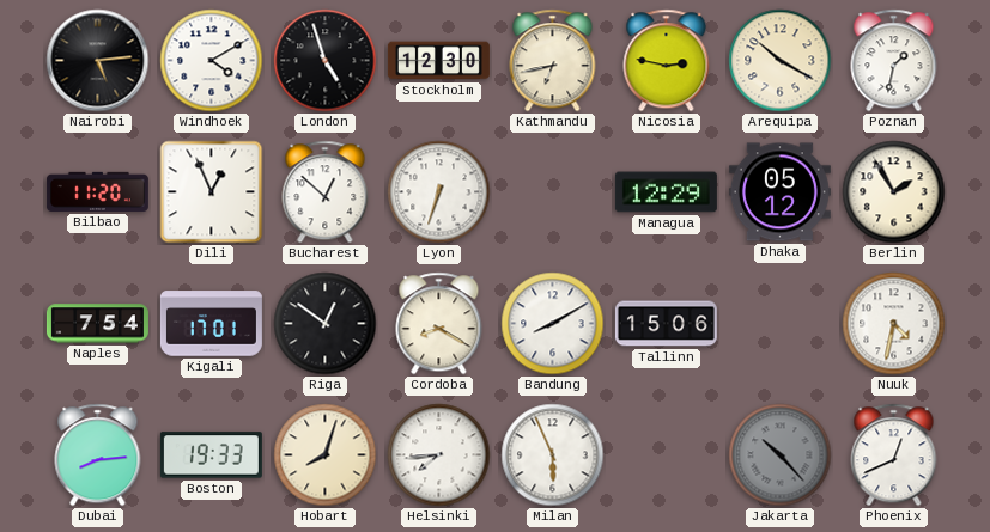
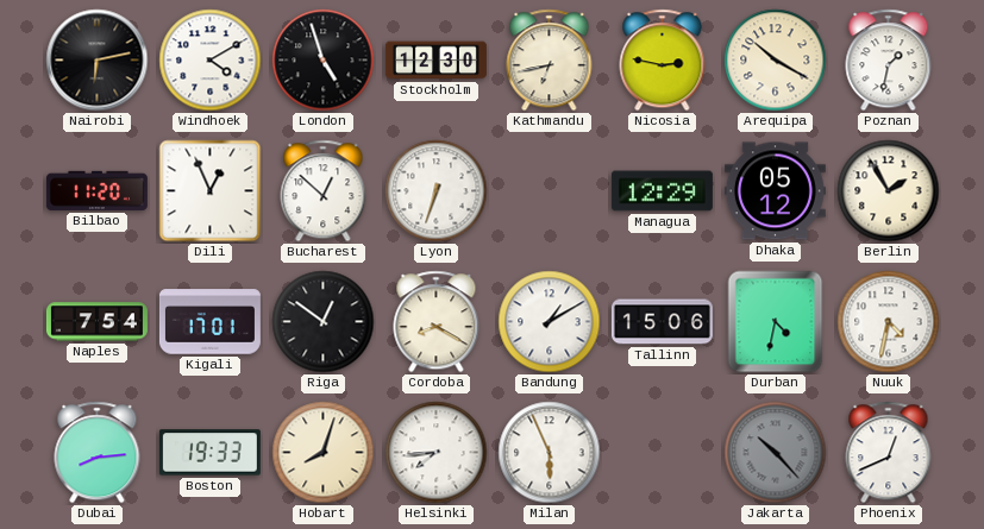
Nairobi: 5:14 -> 6:13
Bandung: 8:10 -> 1:10
Durban: none -> 4:32
